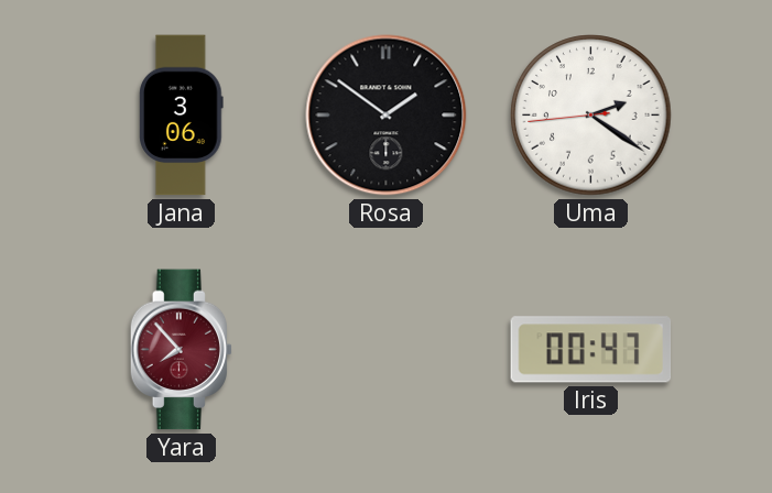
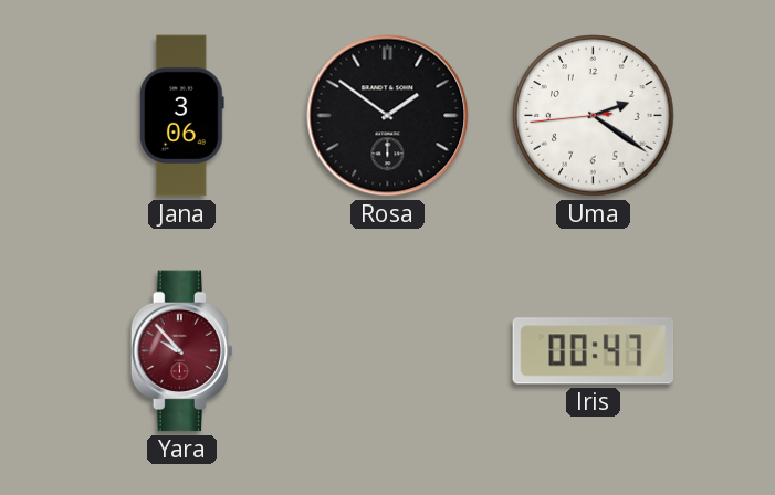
Yara: 7:53 -> 9:53
